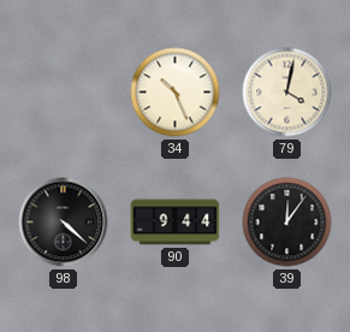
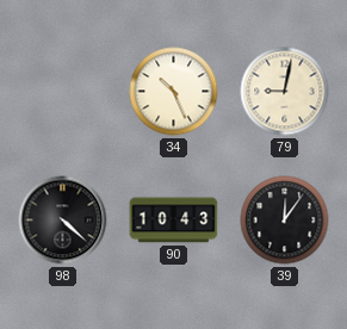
79: 4:02 -> 9:02
90: 9:44 -> 10:43
